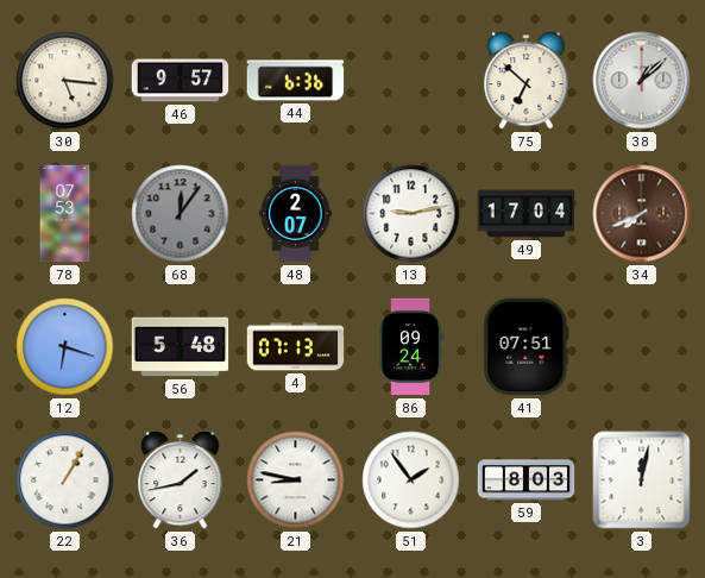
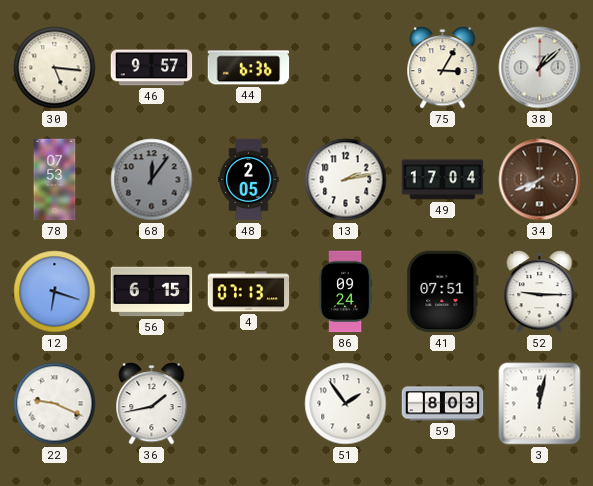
75: 6:52 -> 3:05
48: 2:07 -> 2:05
13: 9:13 -> 2:13
56: 5:48 -> 6:15
52: none -> 9:15
22: 1:05 -> 9:19
21: 8:47 -> none
